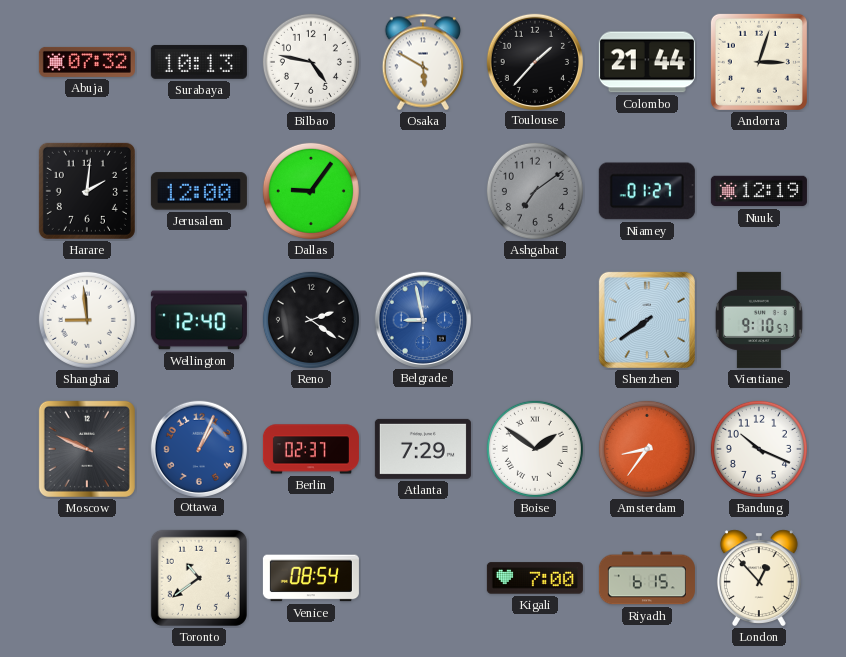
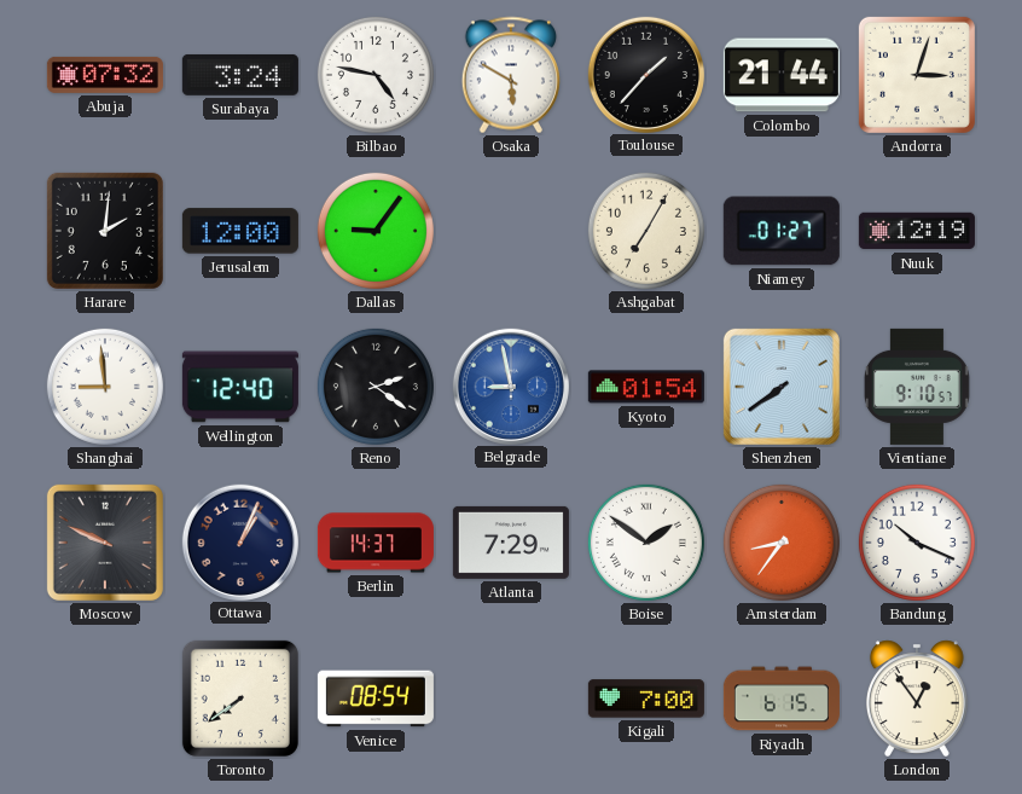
Surabaya: 10:13 -> 3:24
Ashgabat: 7:09 -> 7:05
Ashgabat dial: grey -> cream
Kyoto: none -> 01:54
Ottawa dial: blue -> navy
Berlin: 02:37 -> 14:37
Toronto: 10:39 -> 7:39
London: 12:53 -> 12:54
